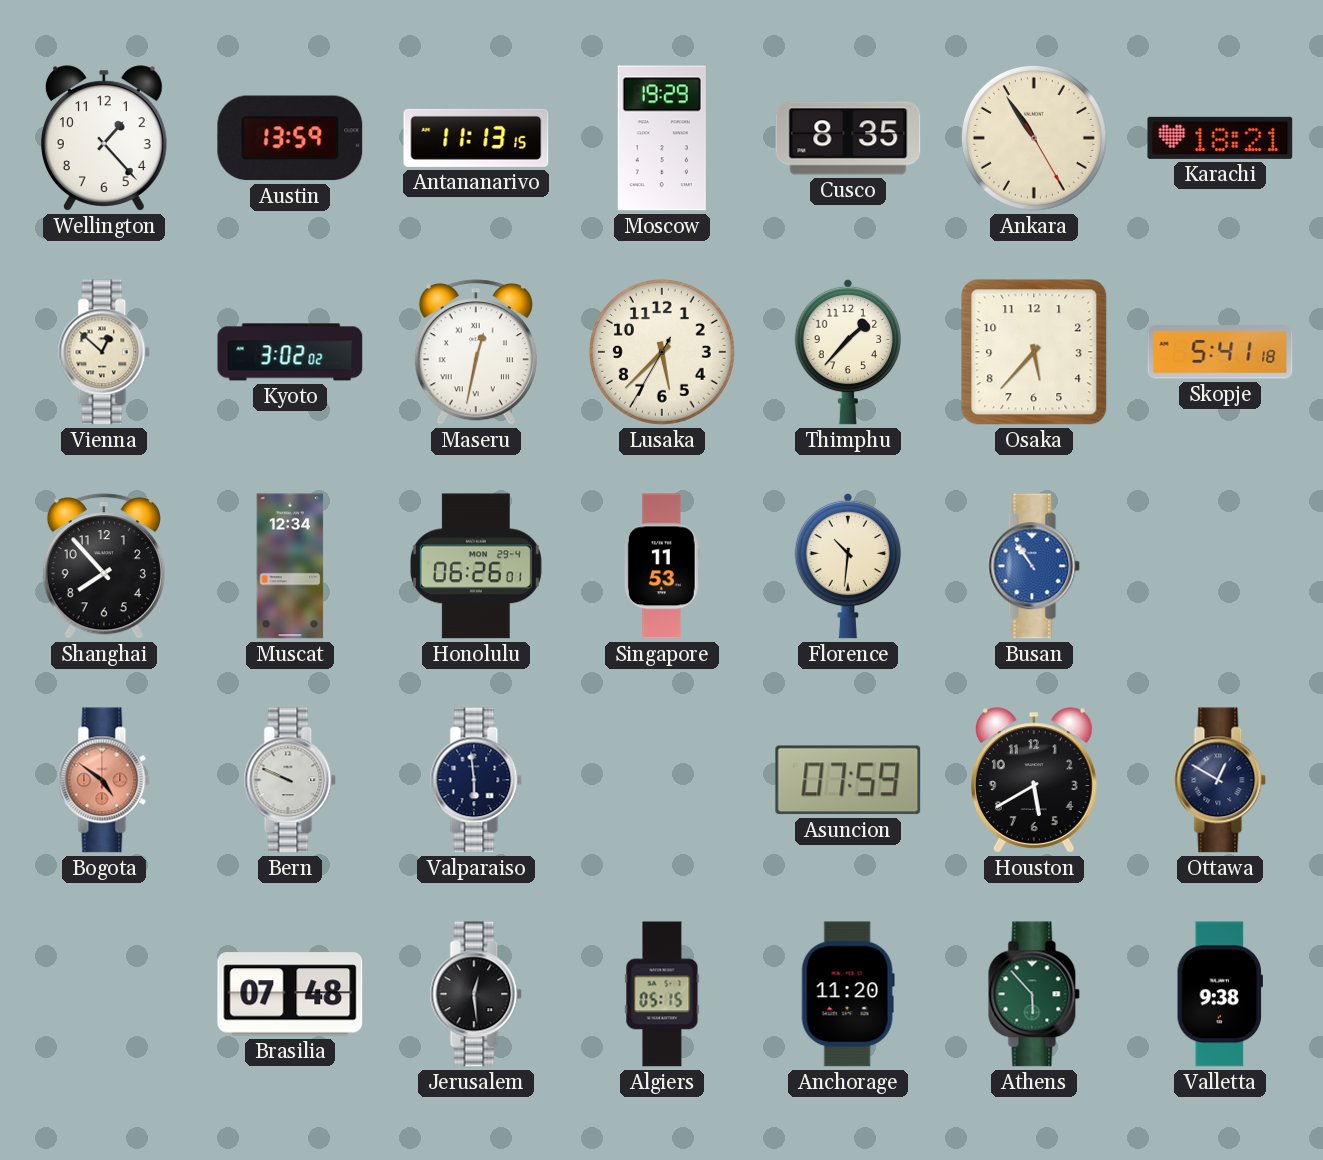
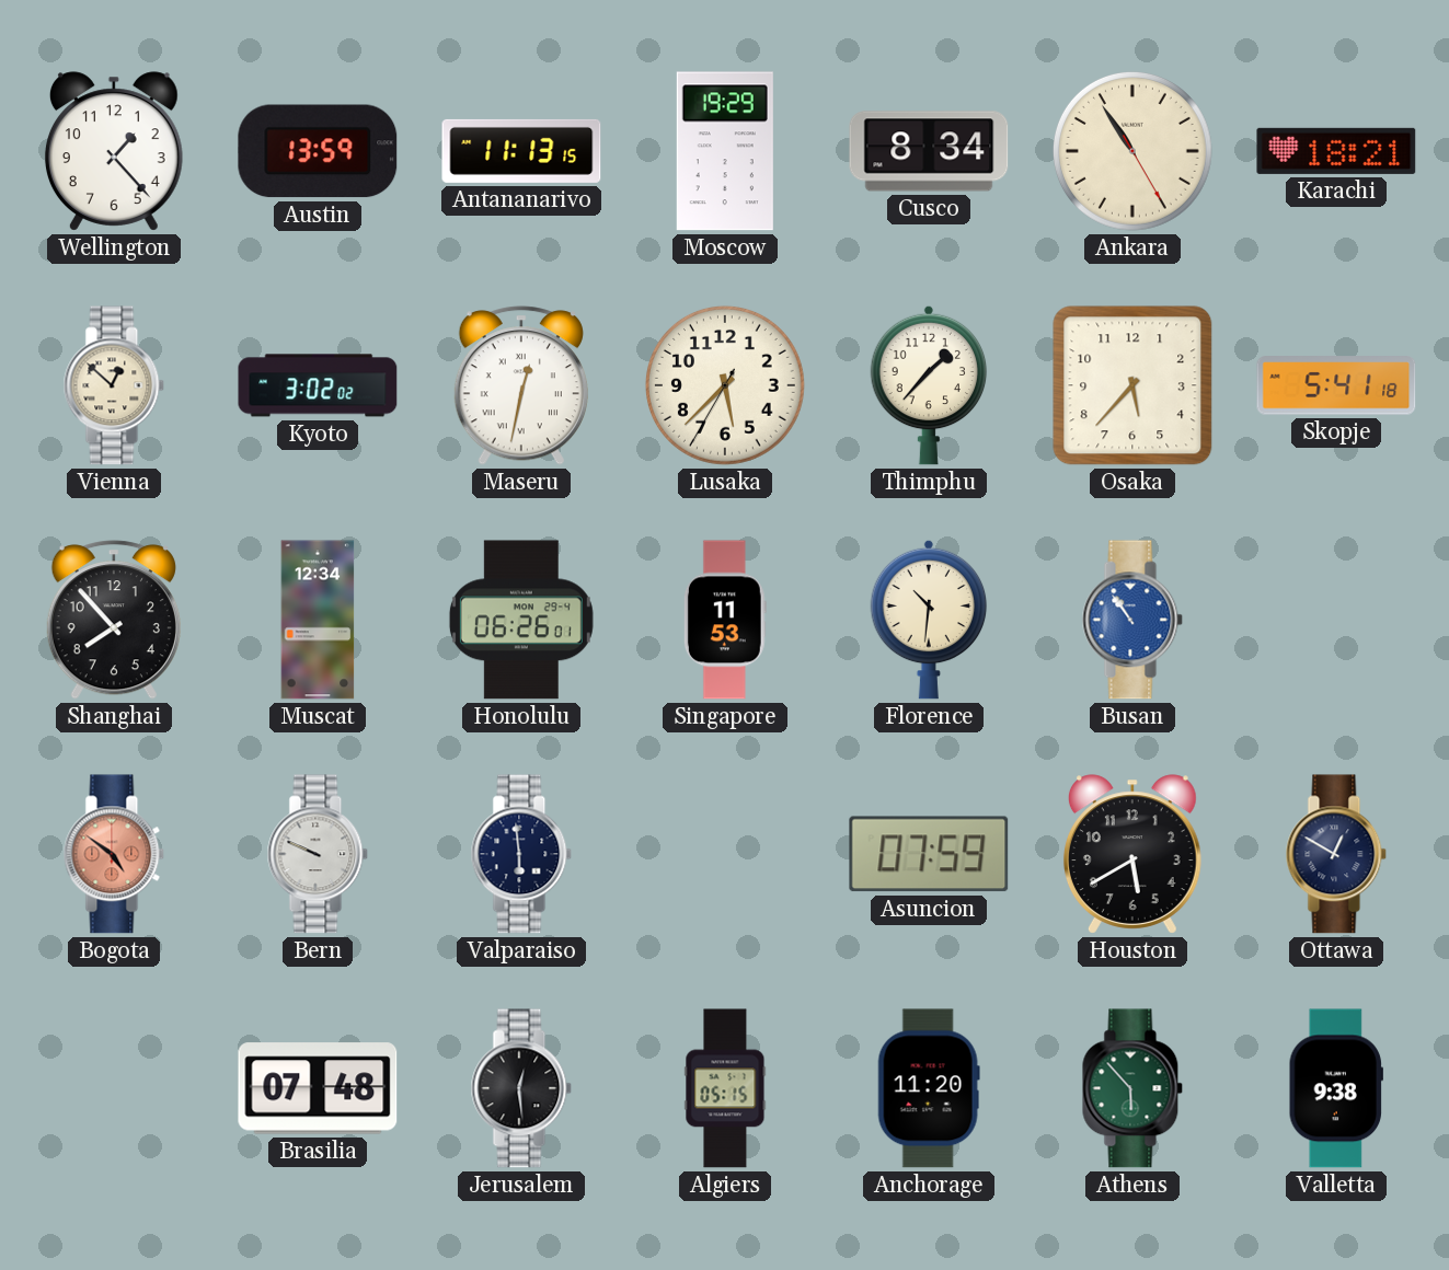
Cusco: 8:35 -> 8:34
